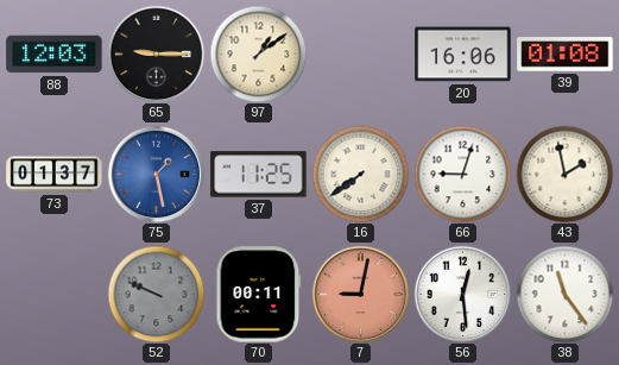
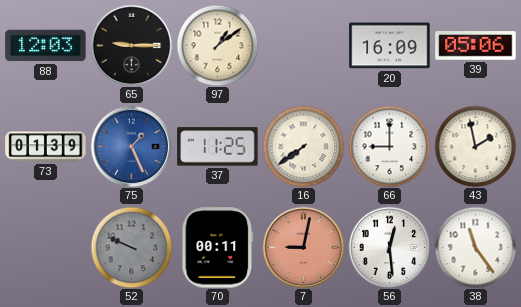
20: 16:06 -> 16:09
39: 01:08 -> 05:06
73: 01:37 -> 01:39
75: 1:28 -> 1:26
66: 9:03 -> 9:00
